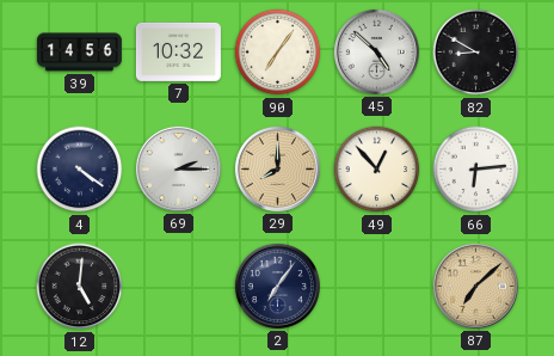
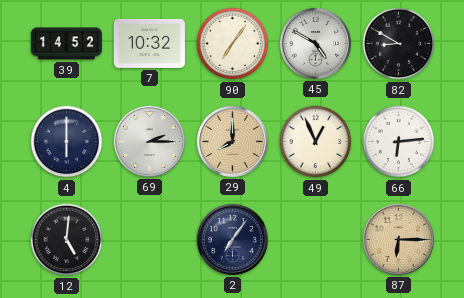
39: 14:56 -> 14:52
45: 4:52 -> 4:50
4: 4:21 -> 6:00
49: 12:53 -> 12:56
87: 7:08 -> 6:15
